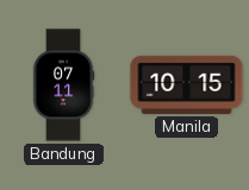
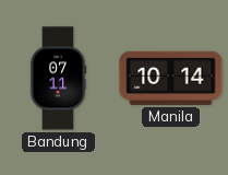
Manila: 10:15 -> 10:14
